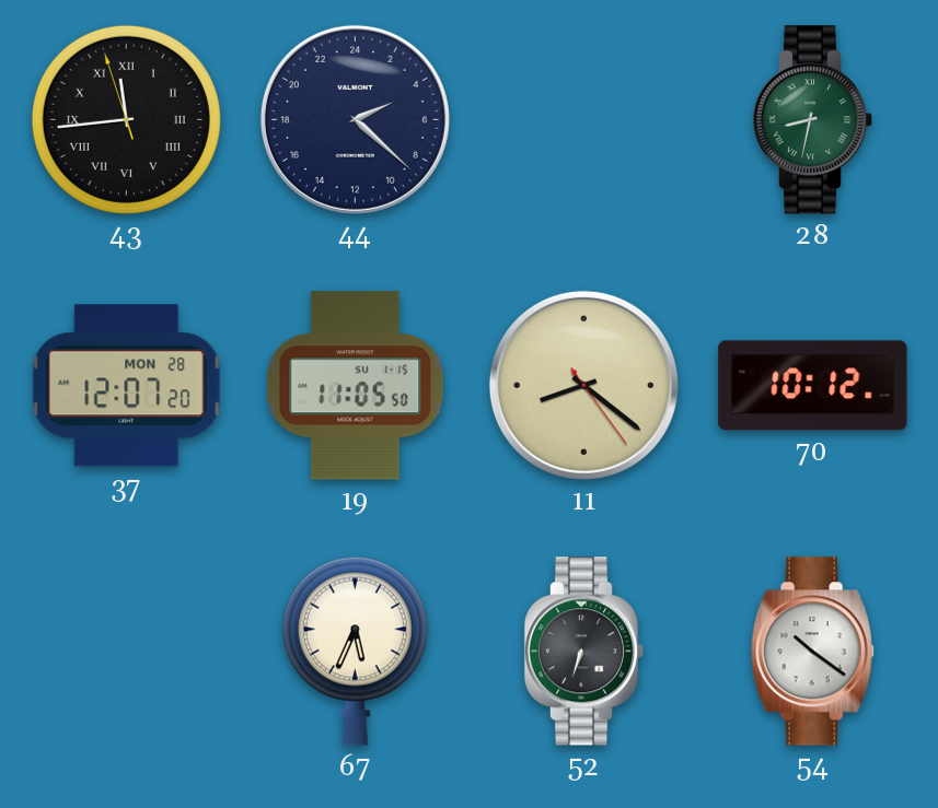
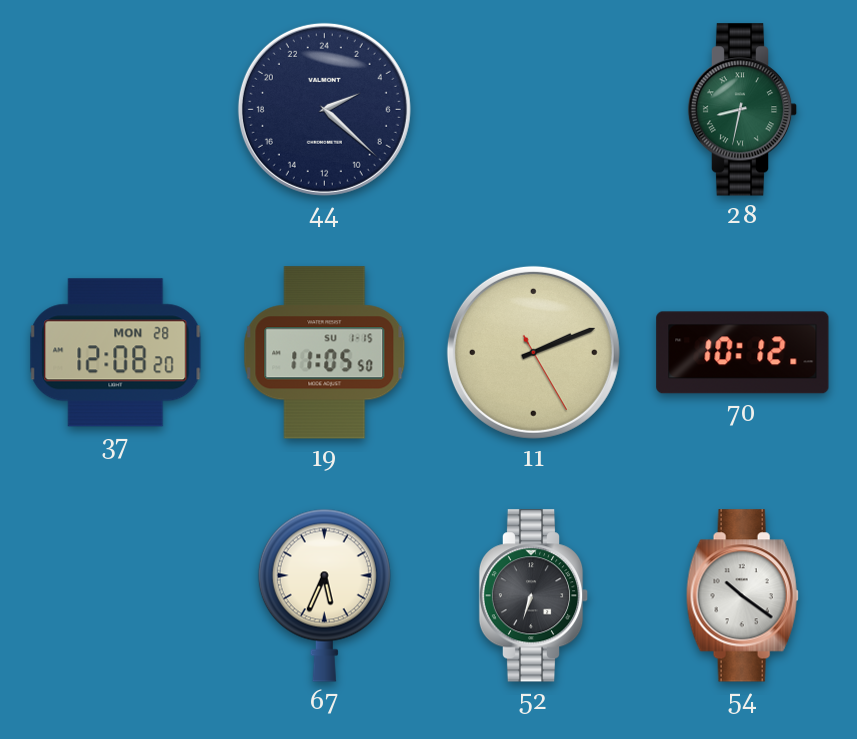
43: 11:43 -> none
37: 12:07 -> 12:08
11: 8:21 -> 2:11
